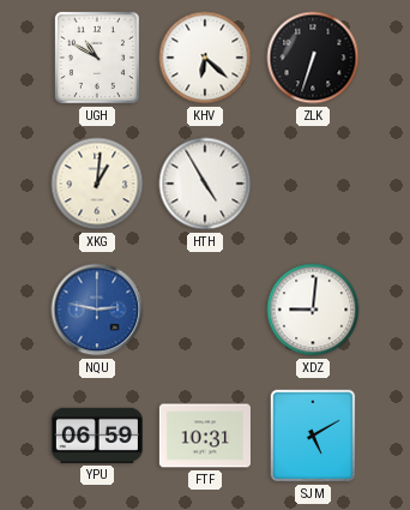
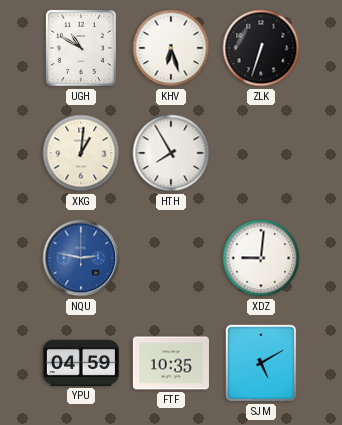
KHV: 6:22 -> 6:27
HTH: 4:55 -> 7:55
YPU: 06:59 -> 04:59
FTF: 10:31 -> 10:35
